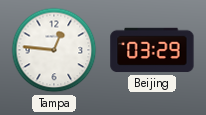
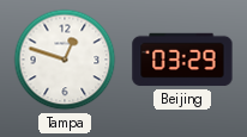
Tampa: 12:46 -> 12:48
